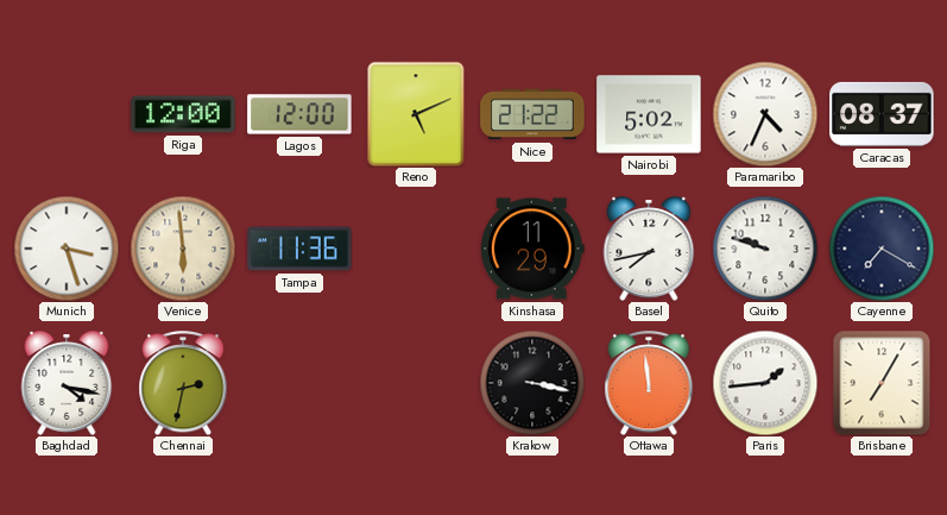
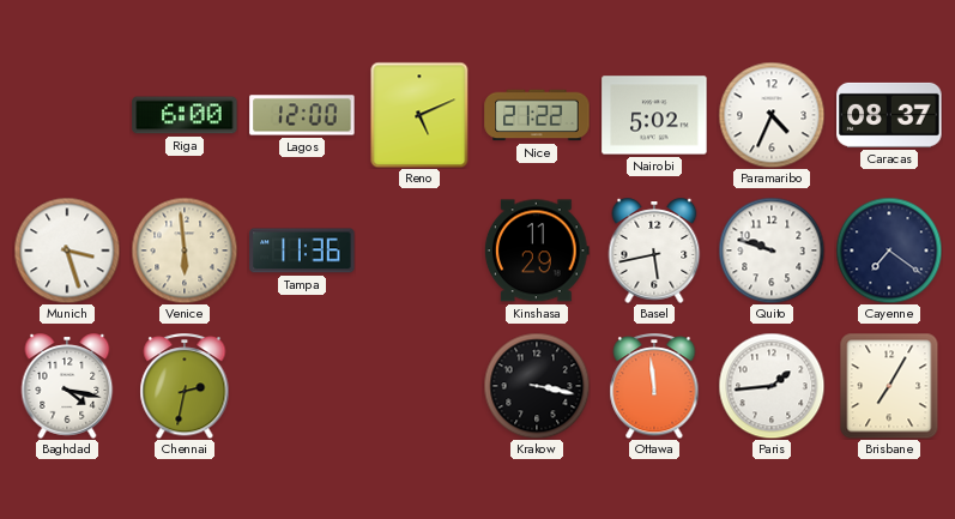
Riga: 12:00 -> 6:00
Basel: 7:43 -> 5:43
Cayenne: 7:20 -> 7:21
